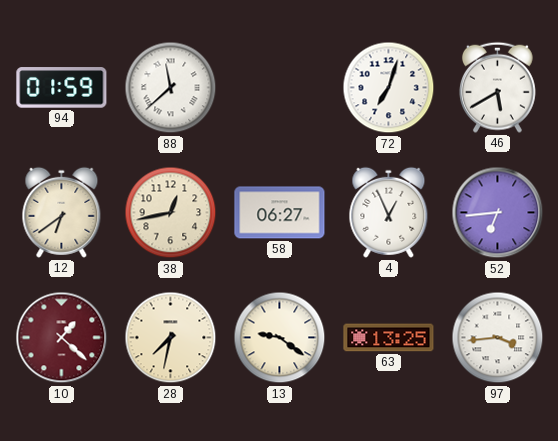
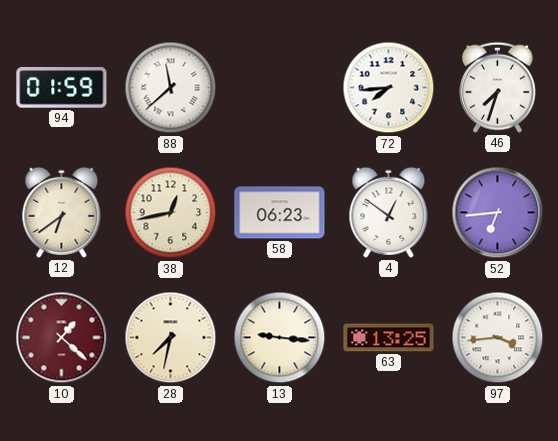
72: 7:03 -> 7:44
46: 5:40 -> 7:33
58: 06:27 -> 06:23
4: 12:56 -> 12:51
13: 9:21 -> 9:16
